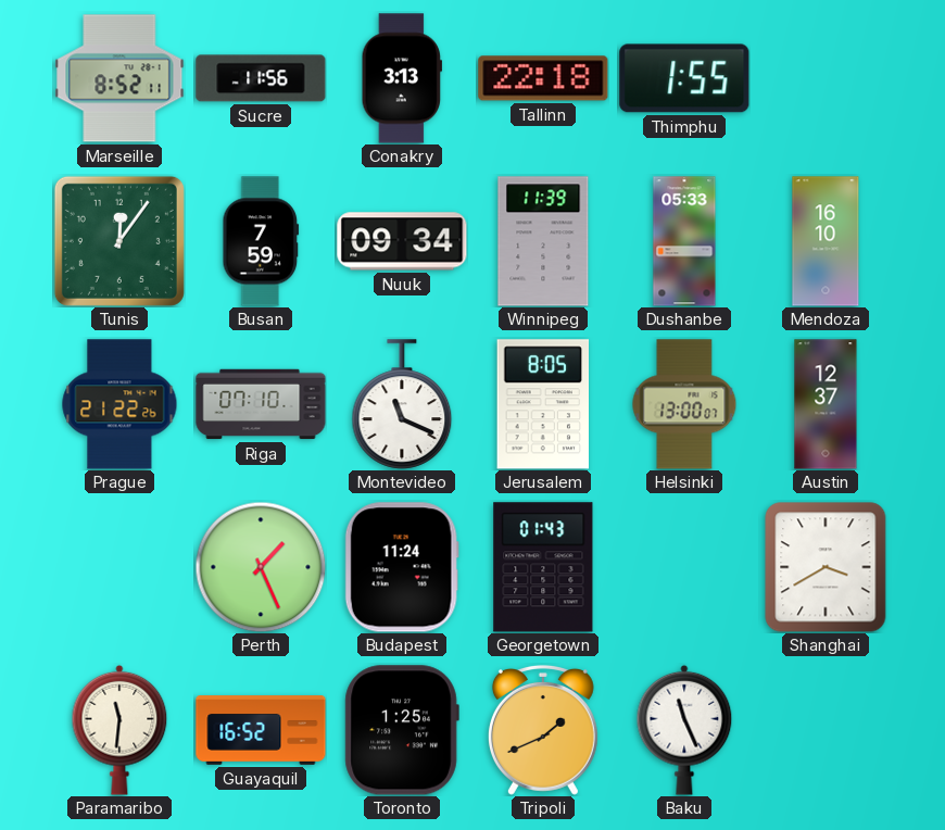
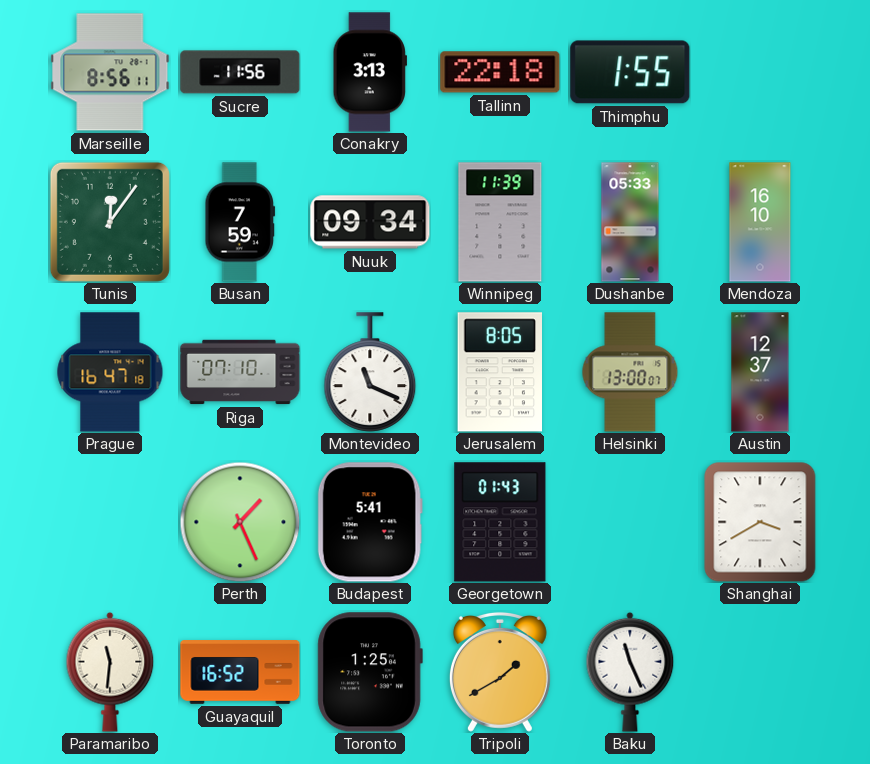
Marseille: 8:52 -> 8:56
Prague: 21:22 -> 16:47
Budapest: 11:24 -> 5:41
Tripoli: 1:41 -> 1:40
